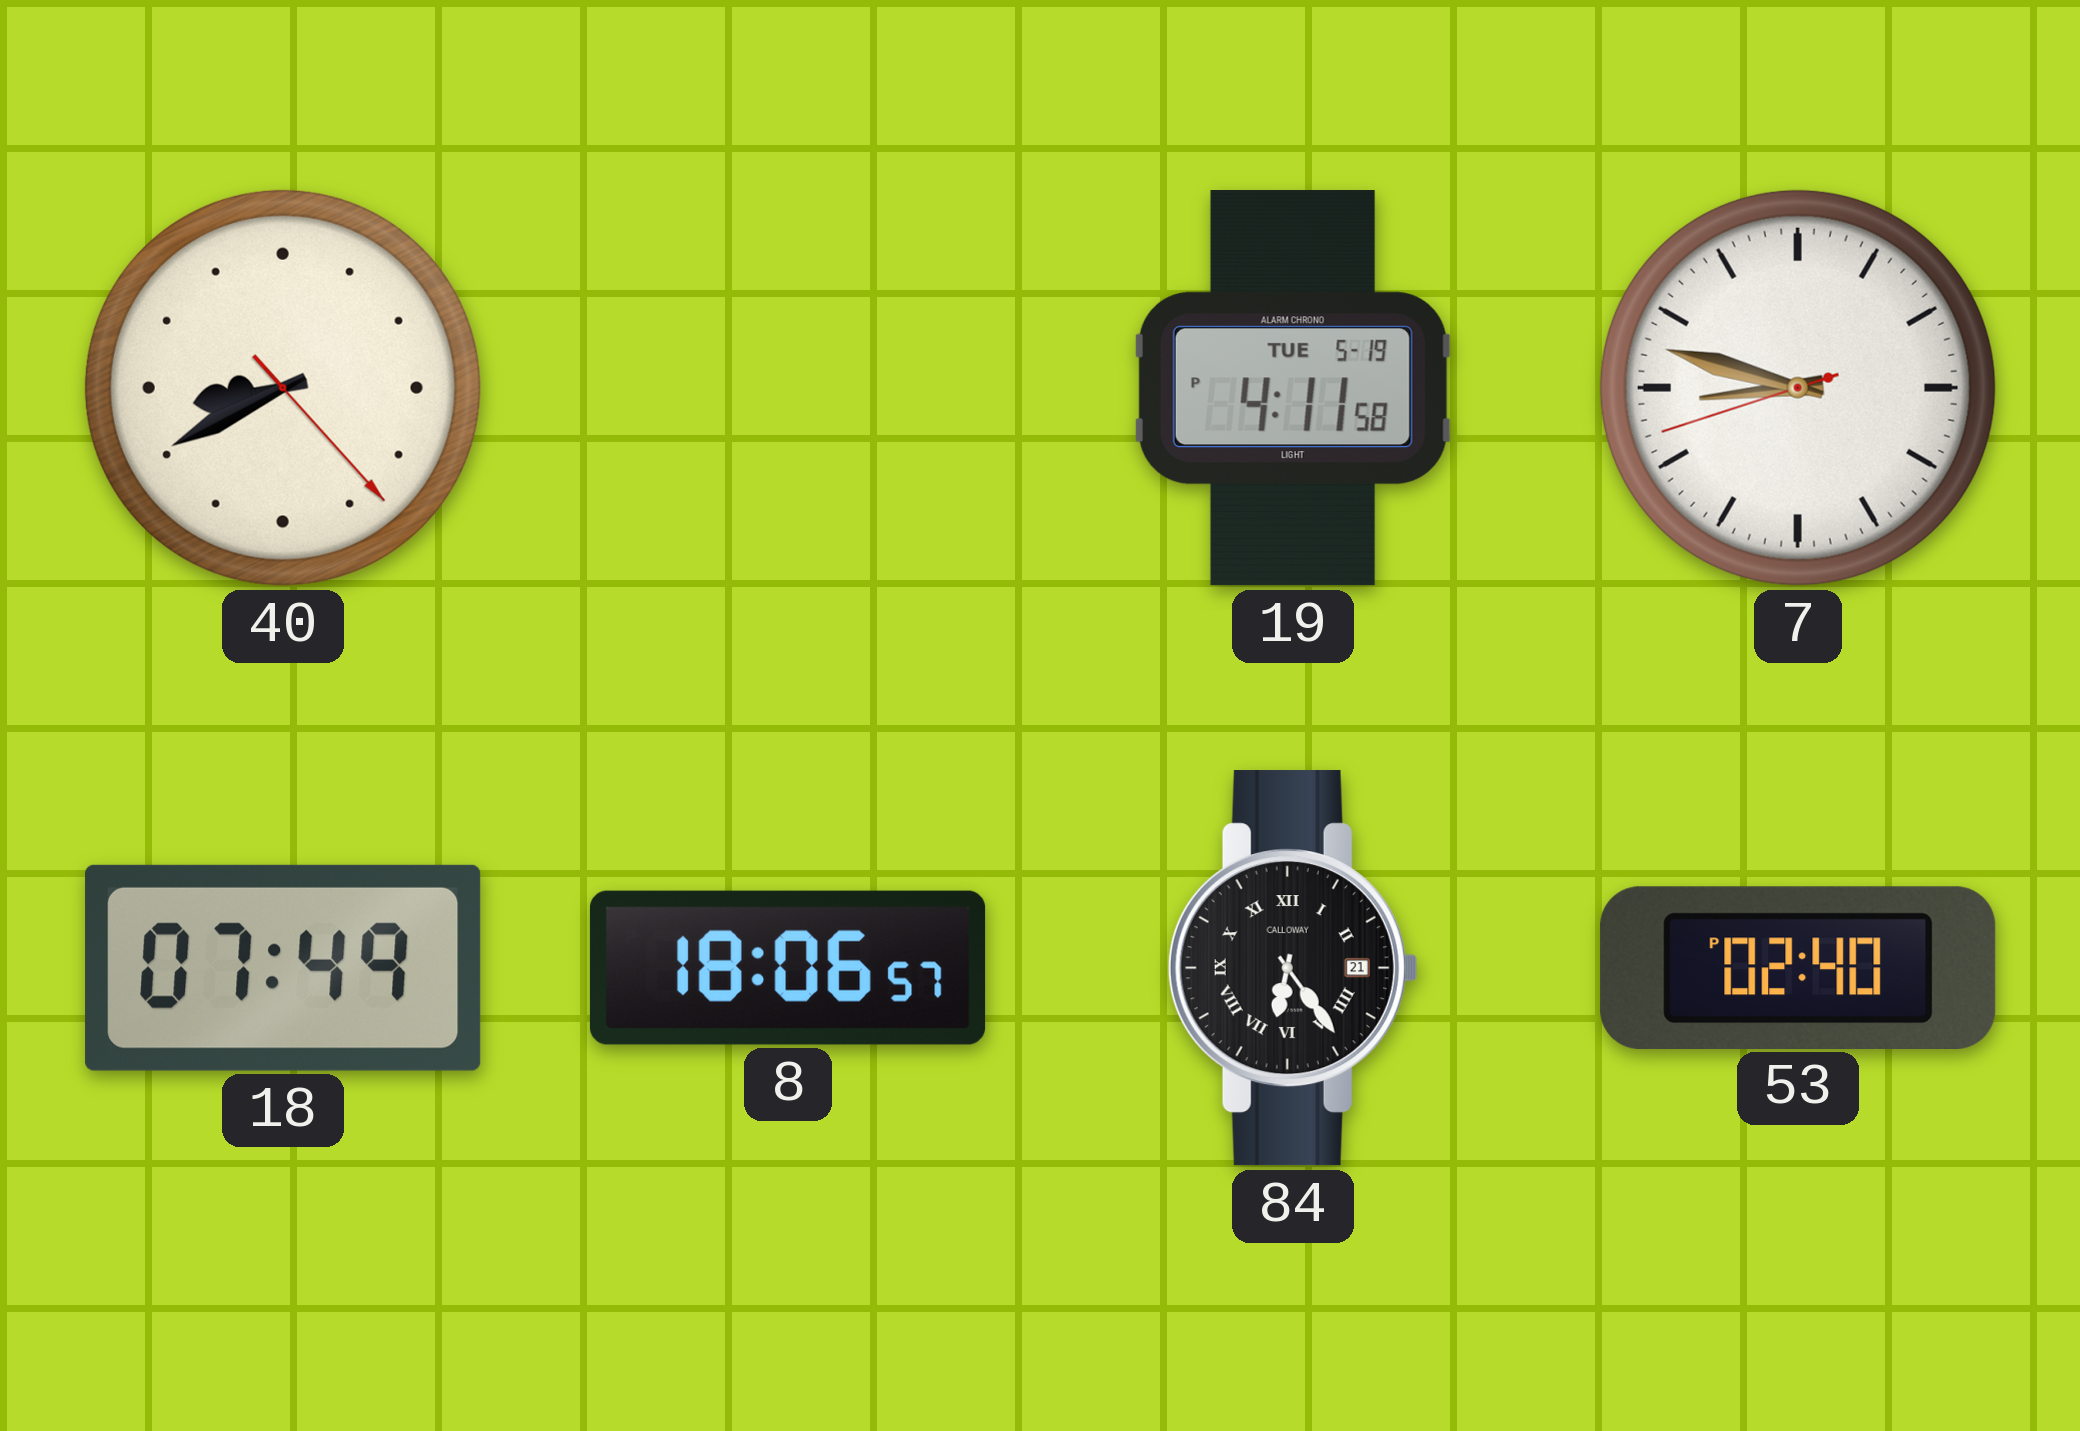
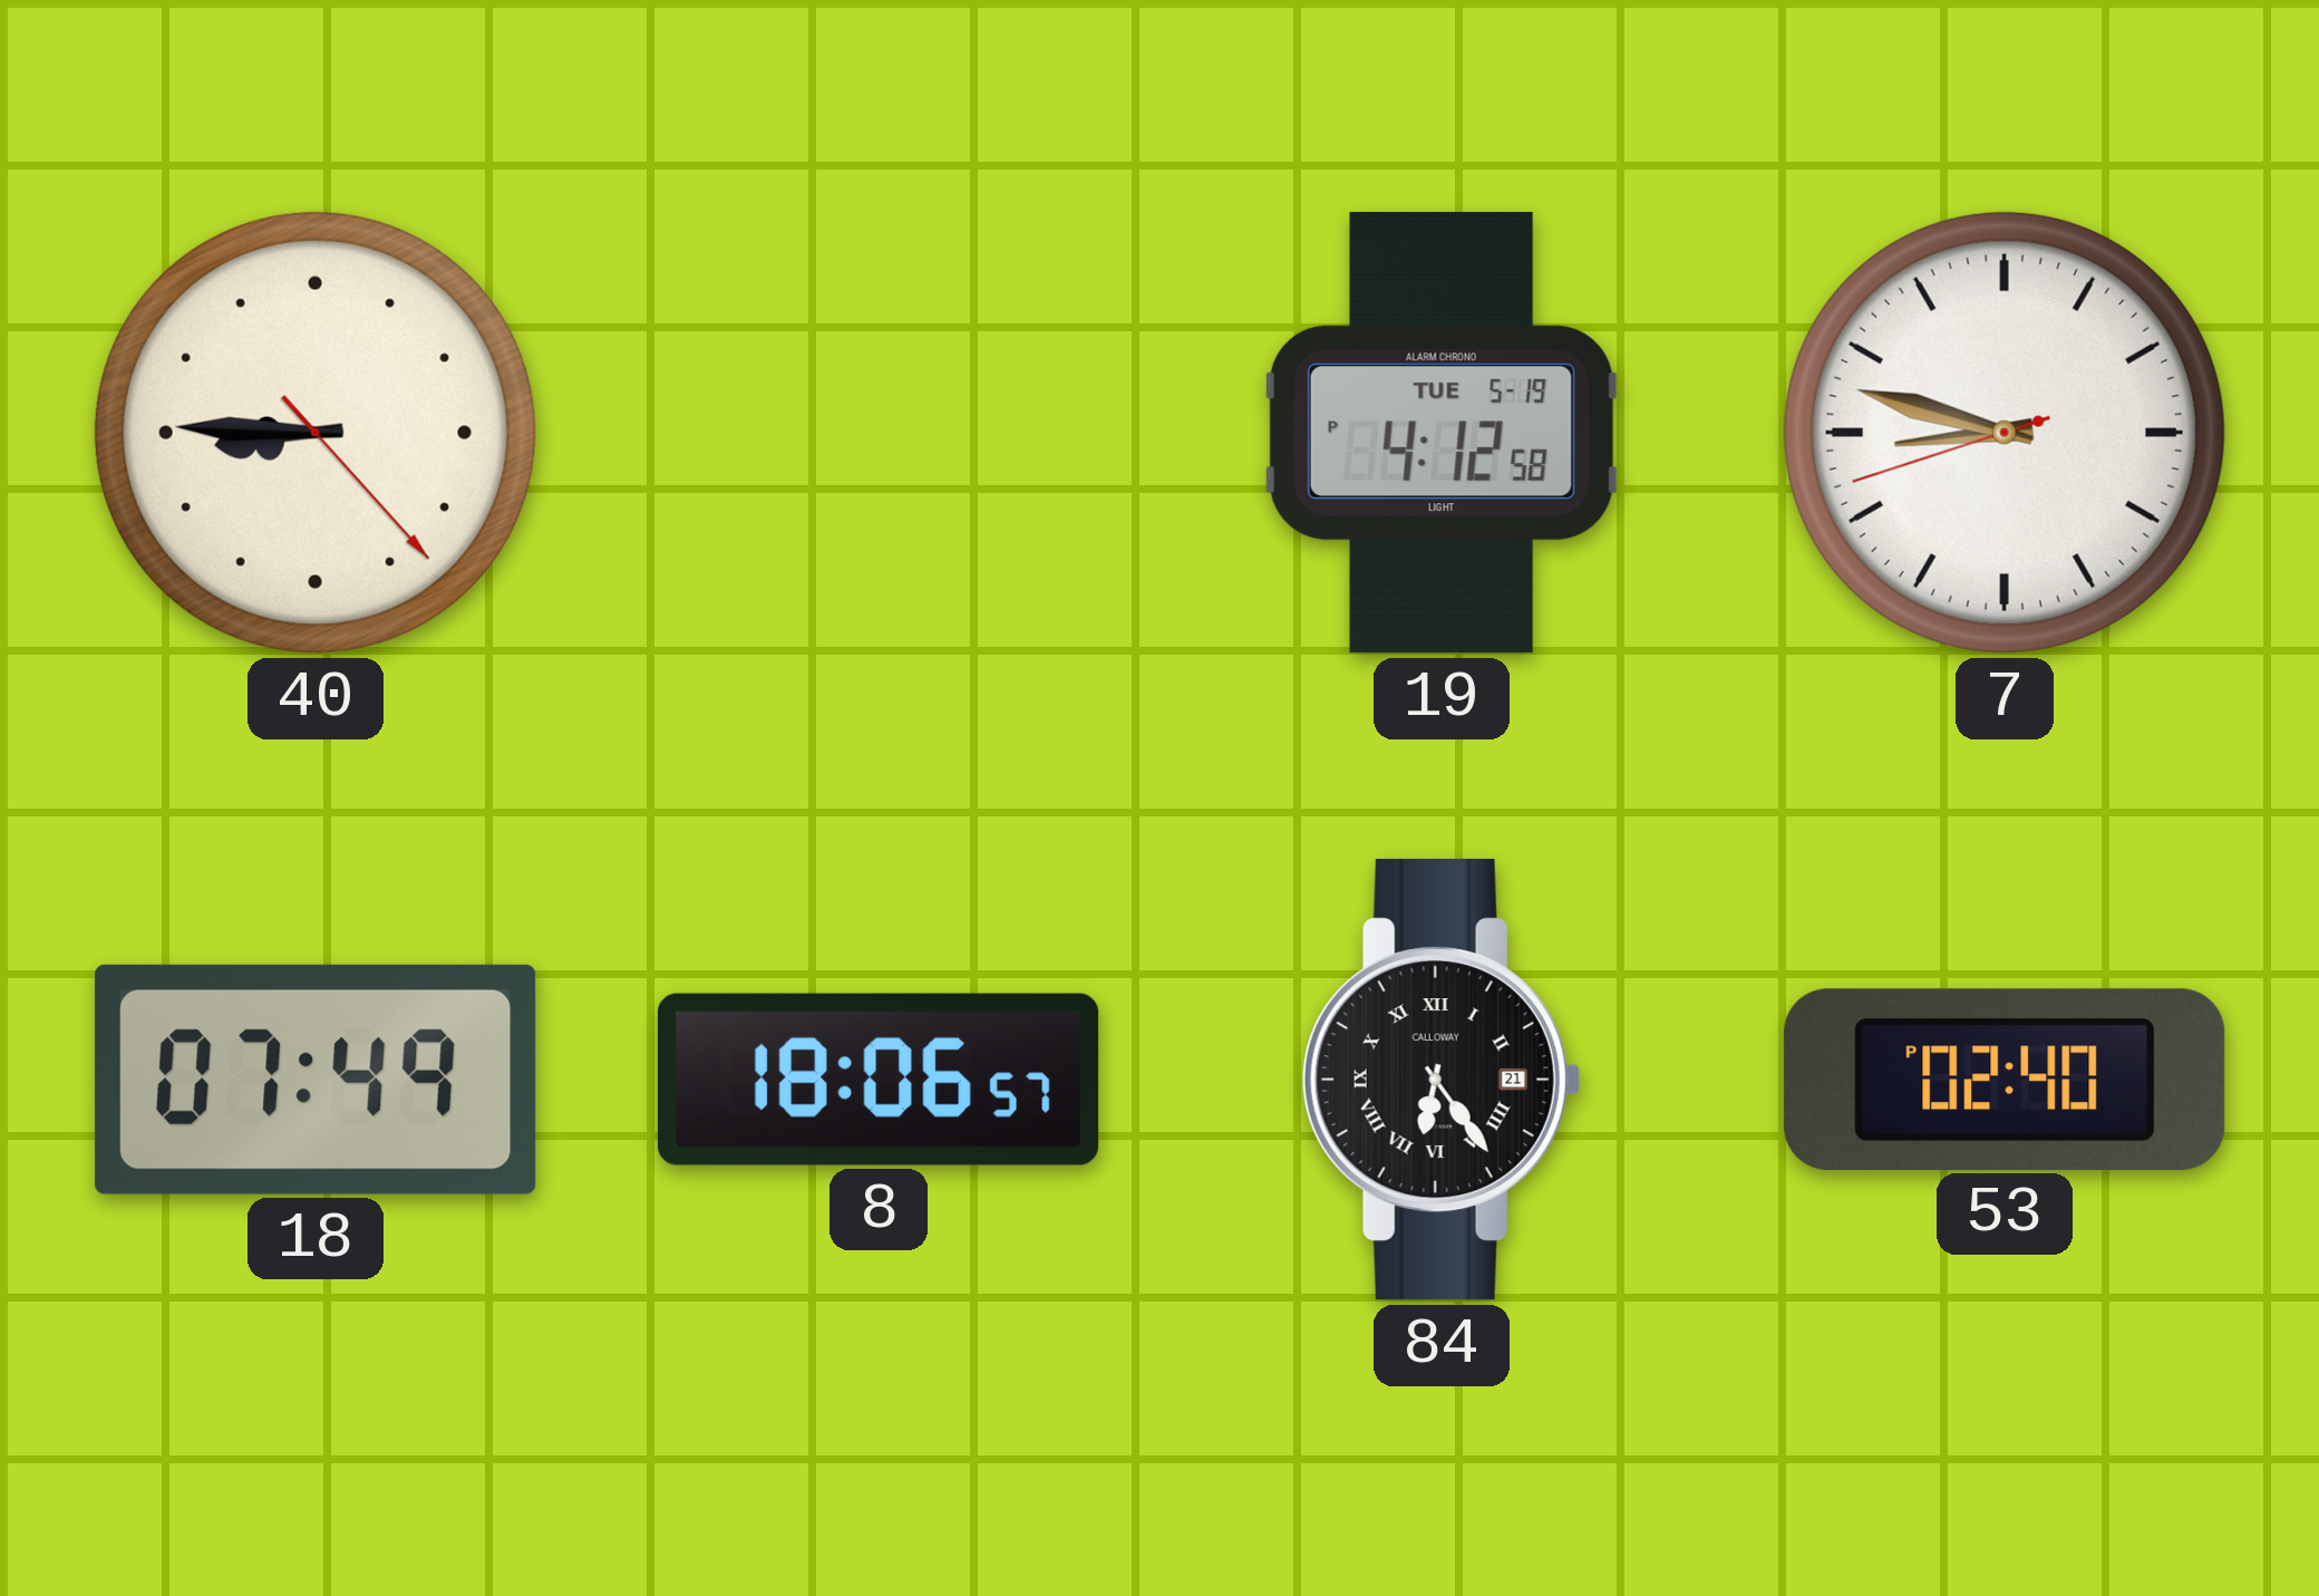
40: 8:40 -> 8:45
19: 4:11 -> 4:12
